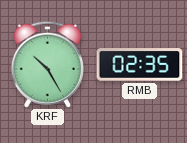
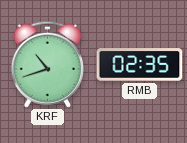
KRF: 10:25 -> 10:42
